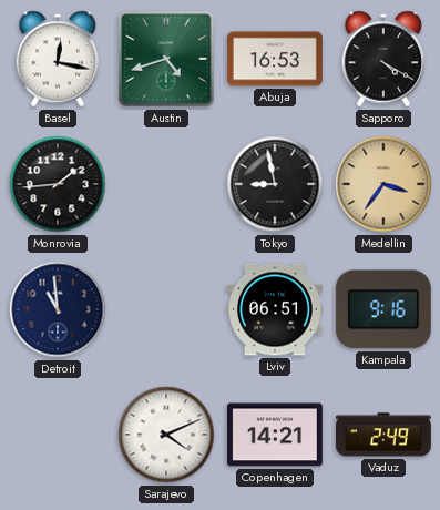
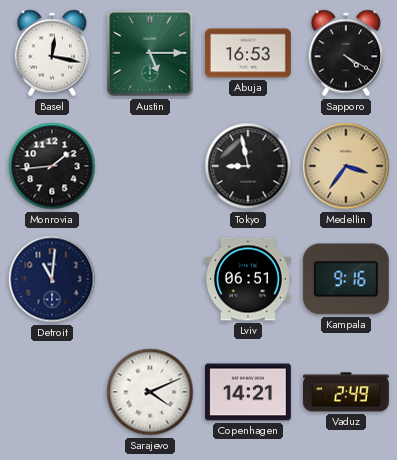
Austin: 4:42 -> 5:15
Detroit: 10:59 -> 11:01
